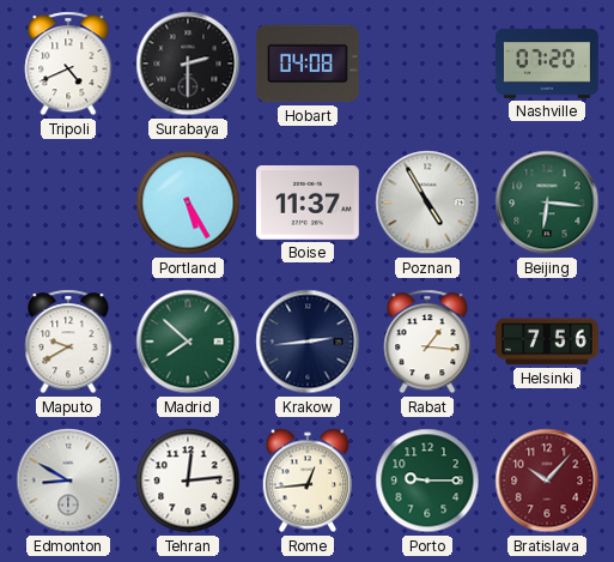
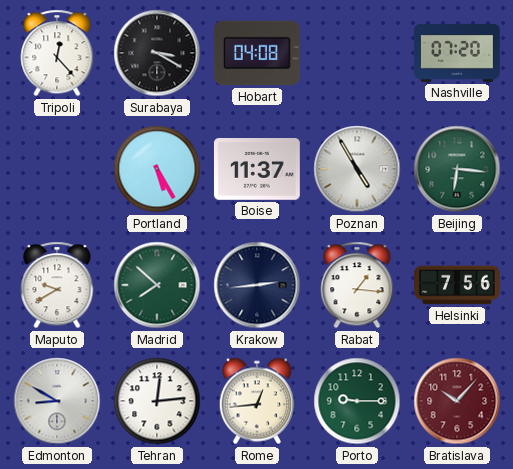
Tripoli: 4:41 -> 12:23
Surabaya: 2:30 -> 3:20
